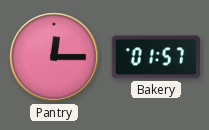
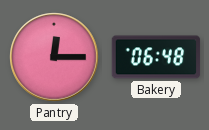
Bakery: 01:57 -> 06:48
